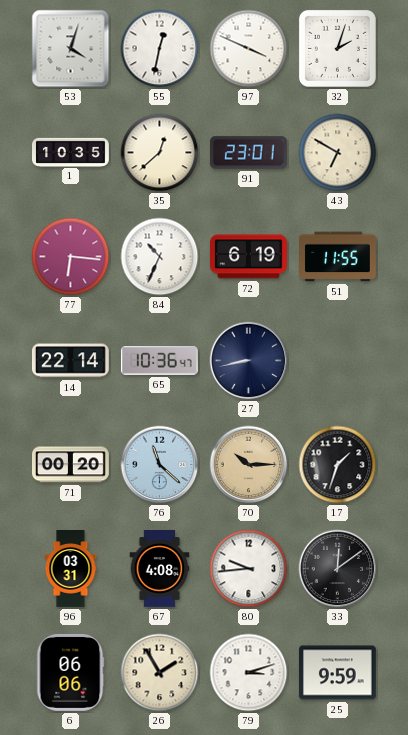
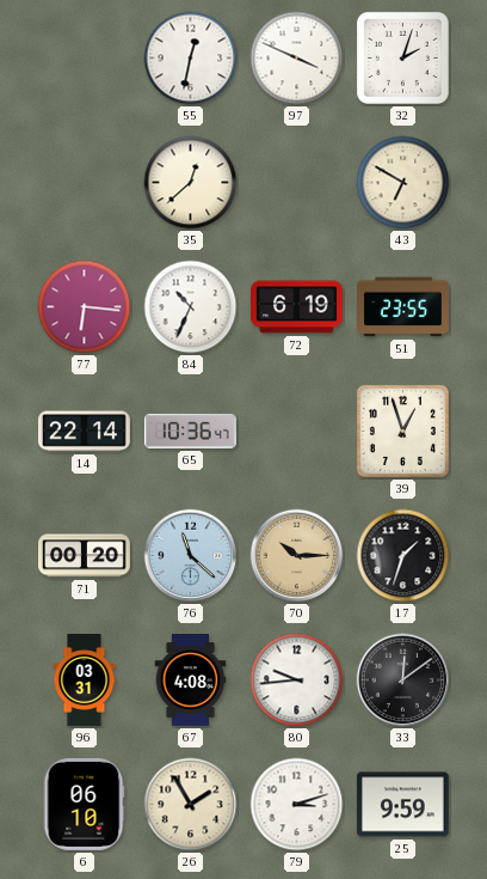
53: 4:03 -> none
1: 10:35 -> none
91: 23:01 -> none
51: 11:55 -> 23:55
27: 8:43 -> none
39: none -> 12:57
6: 06:06 -> 06:10
